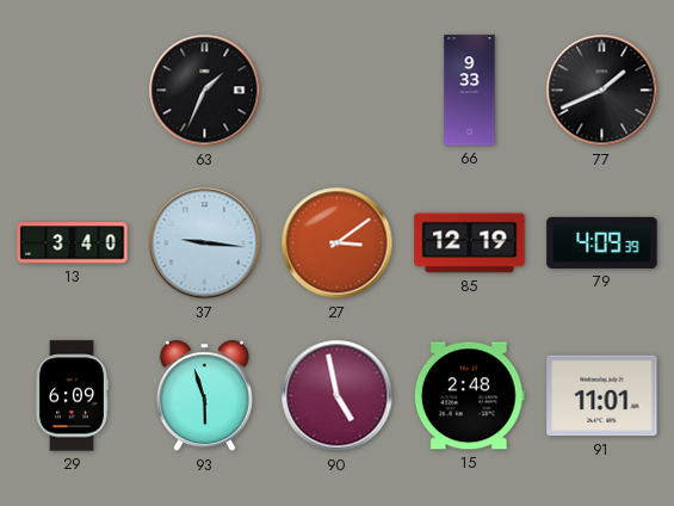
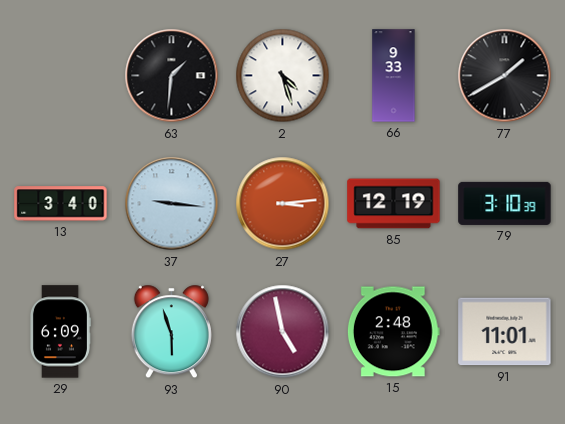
63: 1:34 -> 1:31
2: none -> 4:27
77: 1:41 -> 1:40
27: 3:09 -> 3:14
79: 4:09 -> 3:10
